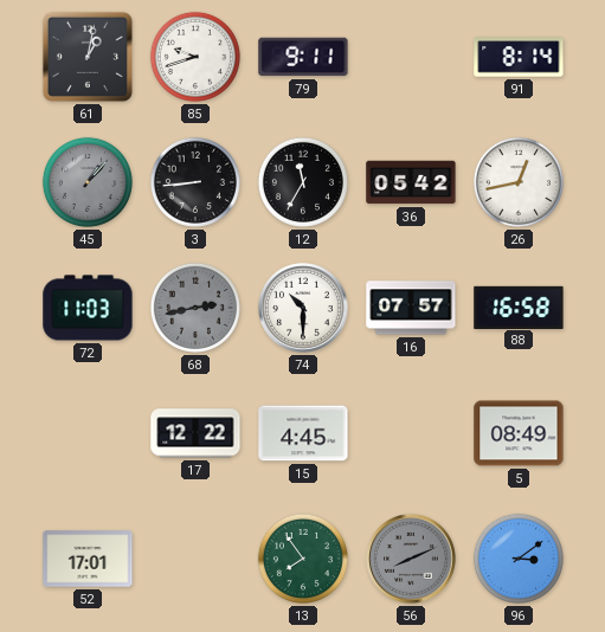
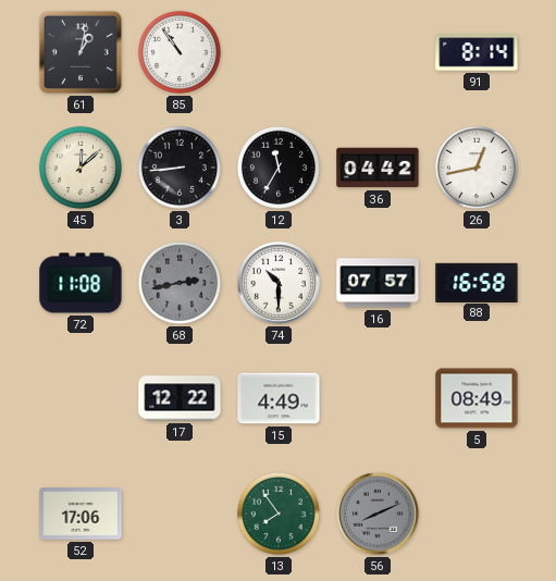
85: 9:42 -> 10:54
79: 9:11 -> none
45: 1:07 -> 12:08
45 dial: grey -> cream
36: 05:42 -> 04:42
72: 11:03 -> 11:08
15: 4:45 -> 4:49
52: 17:01 -> 17:06
96: 3:09 -> none
